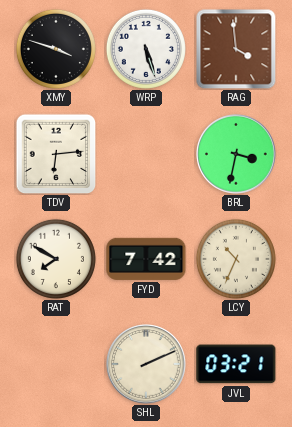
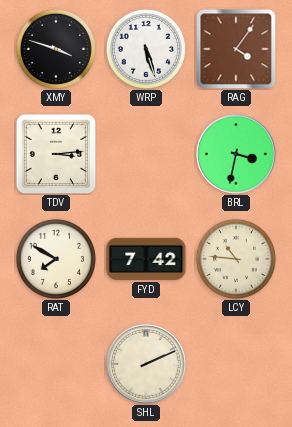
RAG: 3:59 -> 4:06
TDV: 6:14 -> 3:14
LCY: 10:34 -> 10:46
JVL: 03:21 -> none
